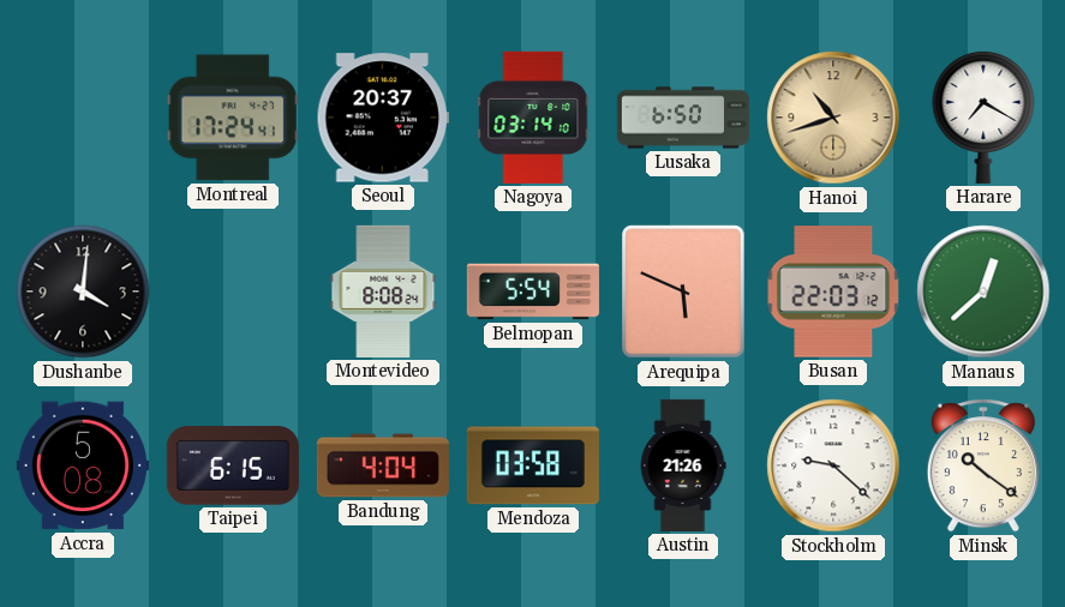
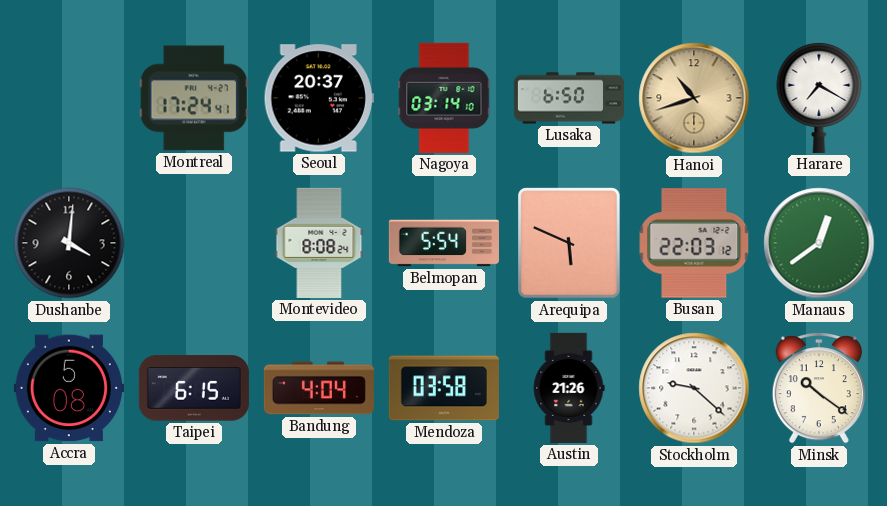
Manaus: 12:38 -> 12:39
